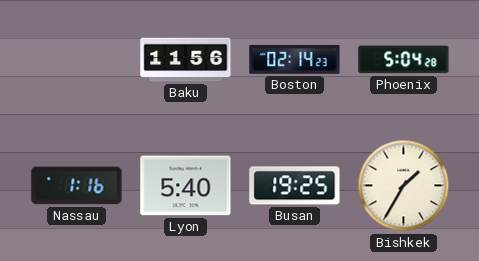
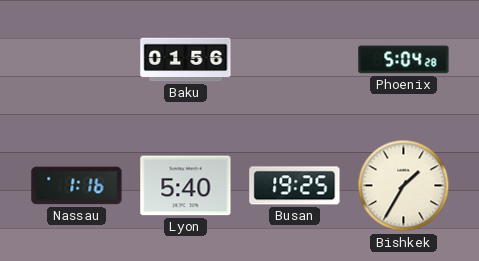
Baku: 11:56 -> 01:56
Boston: 02:14 -> none
